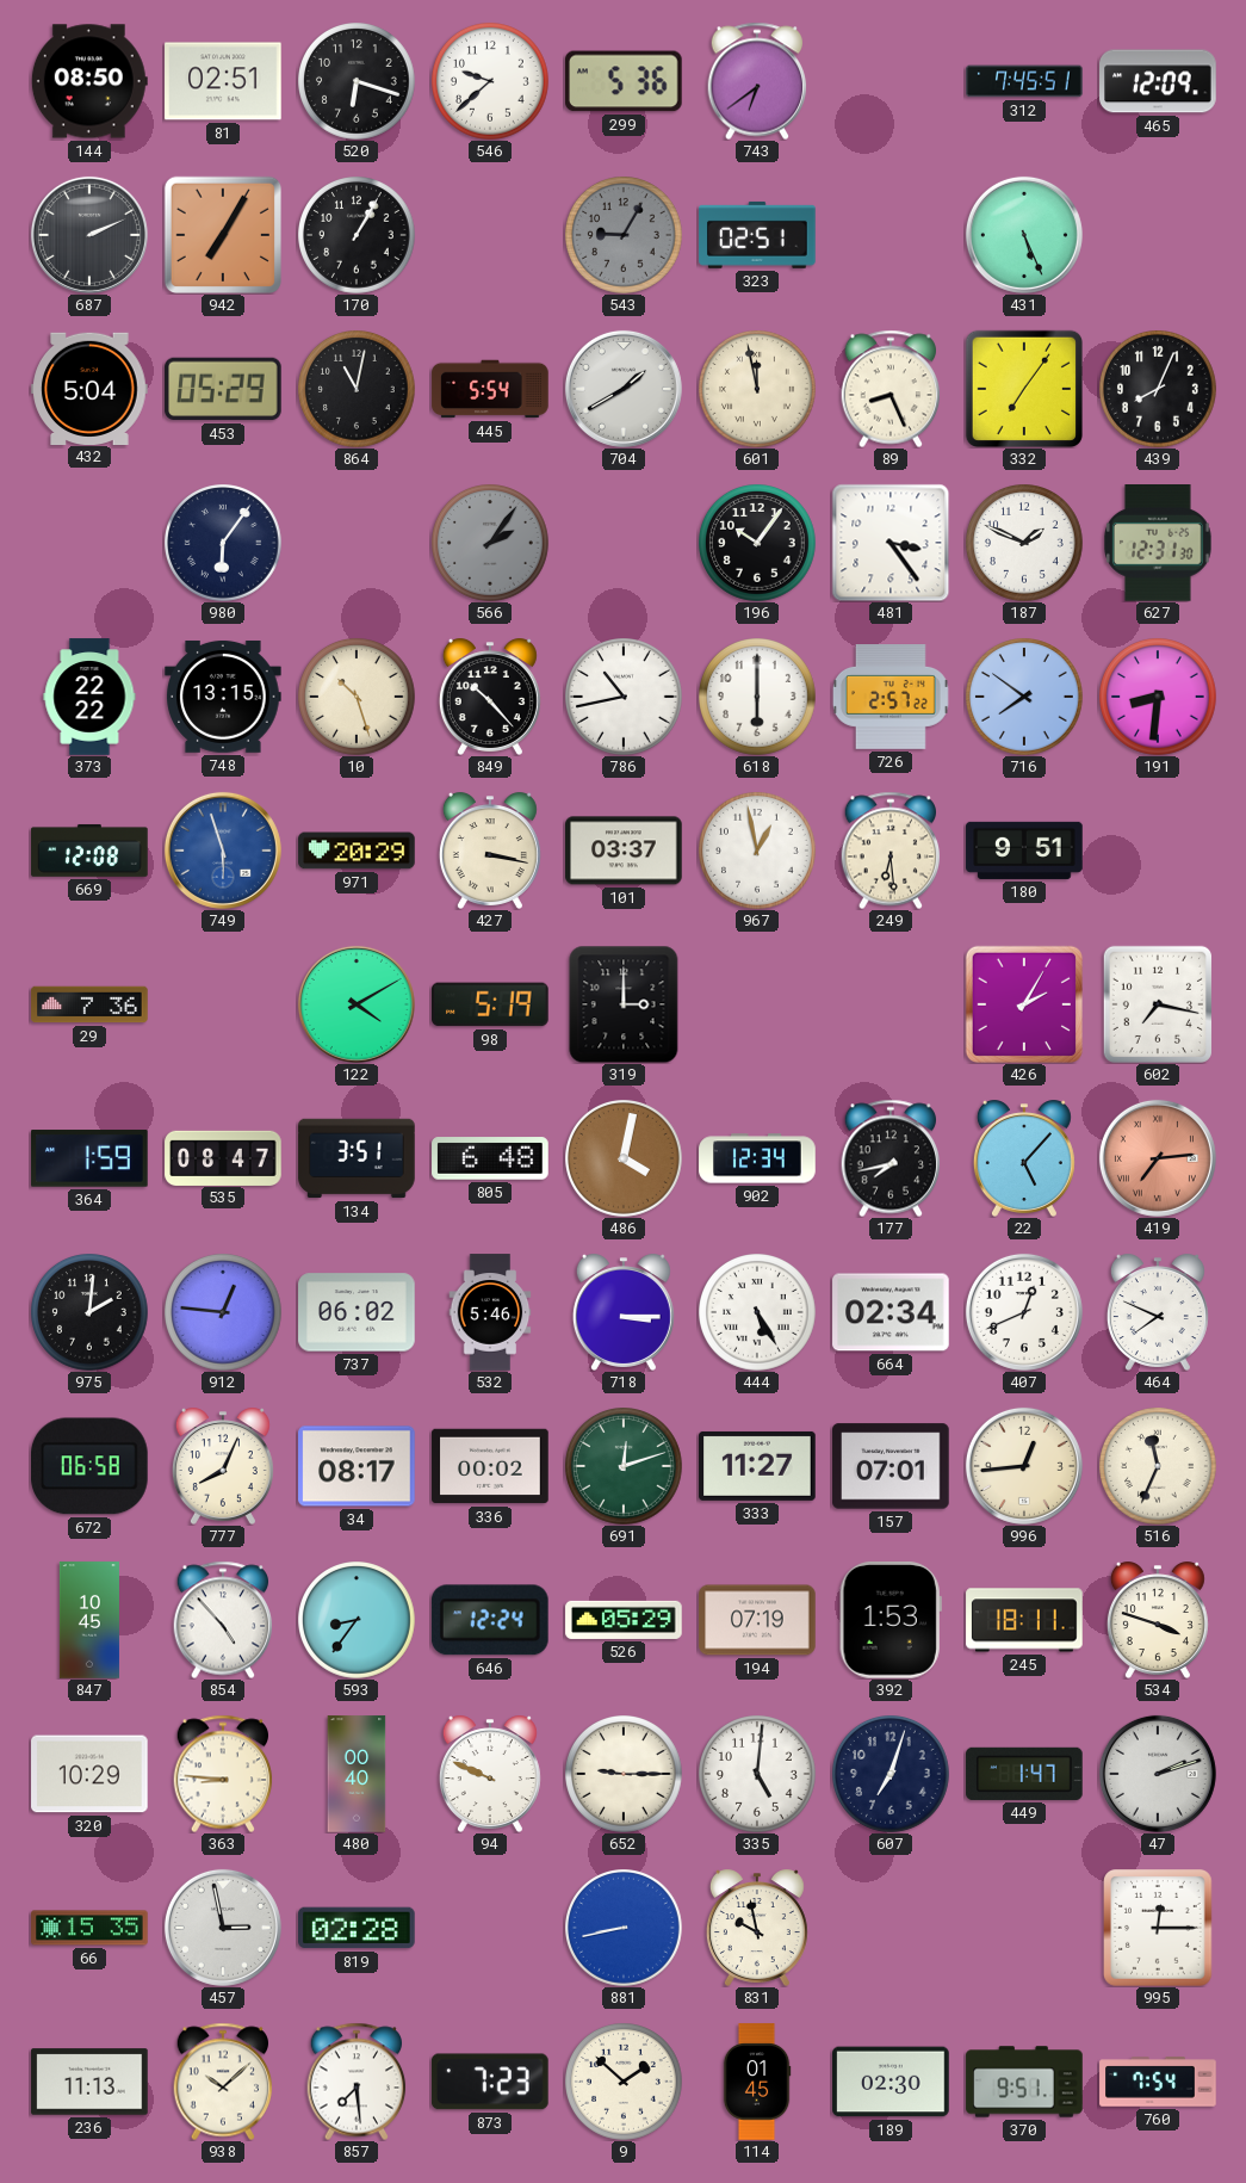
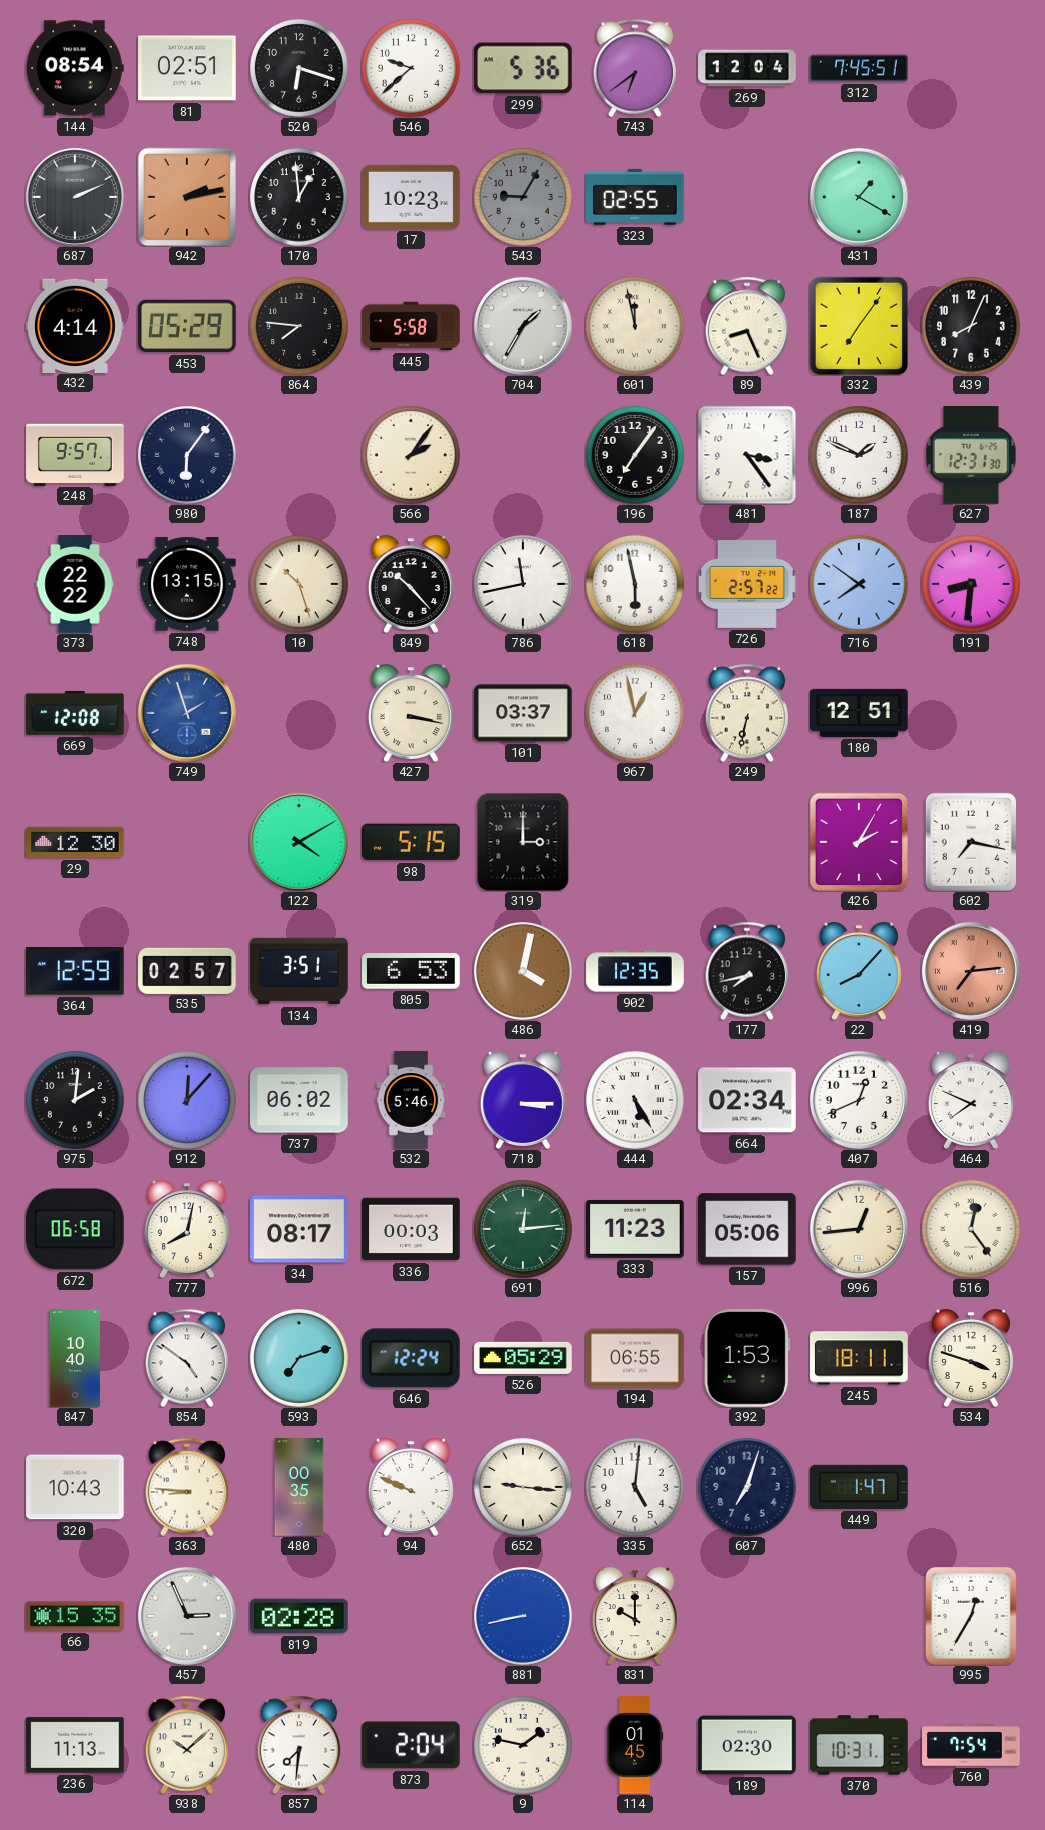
144: 08:50 -> 08:54
269: none -> 12:04
465: 12:09 -> none
942: 7:05 -> 2:13
170: 1:05 -> 12:59
17: none -> 10:23
323: 02:51 -> 02:55
431: 5:26 -> 1:20
432: 5:04 -> 4:14
864: 11:02 -> 7:46
445: 5:54 -> 5:58
704: 1:40 -> 1:35
248: none -> 9:57
566 dial: grey -> cream
196: 10:06 -> 7:06
786: 10:43 -> 11:43
618: 6:00 -> 5:58
749: 5:57 -> 1:57
971: 20:29 -> none
249: 6:29 -> 6:32
180: 9:51 -> 12:51
29: 7:36 -> 12:30
98: 5:19 -> 5:15
364: 1:59 -> 12:59
535: 08:47 -> 02:57
805: 6:48 -> 6:53
902: 12:34 -> 12:35
22: 5:07 -> 8:07
912: 12:46 -> 12:07
777: 8:04 -> 8:02
336: 00:02 -> 00:03
691: 12:12 -> 12:14
333: 11:27 -> 11:23
157: 07:01 -> 05:06
516: 11:34 -> 12:24
847: 10:45 -> 10:40
854: 4:53 -> 4:51
593: 8:36 -> 7:12
194: 07:19 -> 06:55
320: 10:29 -> 10:43
480: 00:40 -> 00:35
652: 9:15 -> 9:16
47: 2:12 -> none
457: 2:58 -> 2:56
831: 9:58 -> 10:00
995: 12:15 -> 12:35
857: 7:29 -> 7:31
873: 7:23 -> 2:04
9: 1:52 -> 1:47
370: 9:51 -> 10:31
